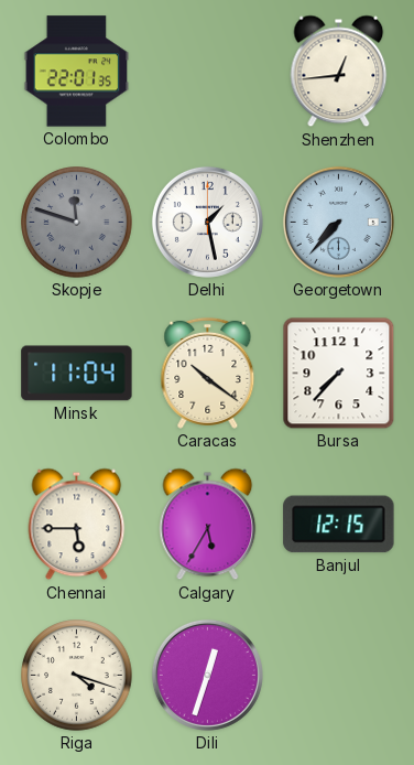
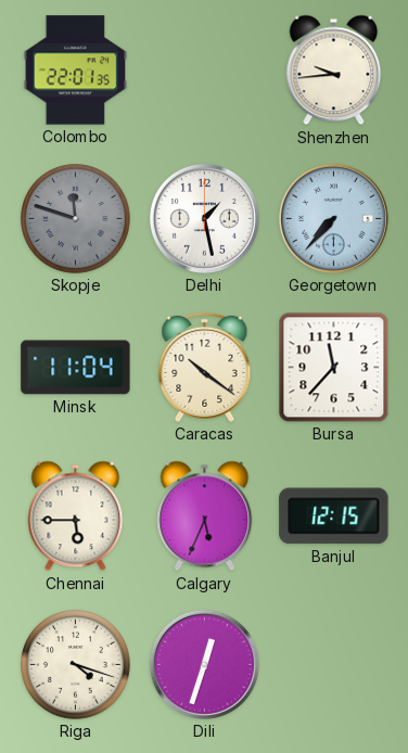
Shenzhen: 12:44 -> 9:44
Bursa: 7:37 -> 11:37
Calgary: 5:35 -> 5:34
